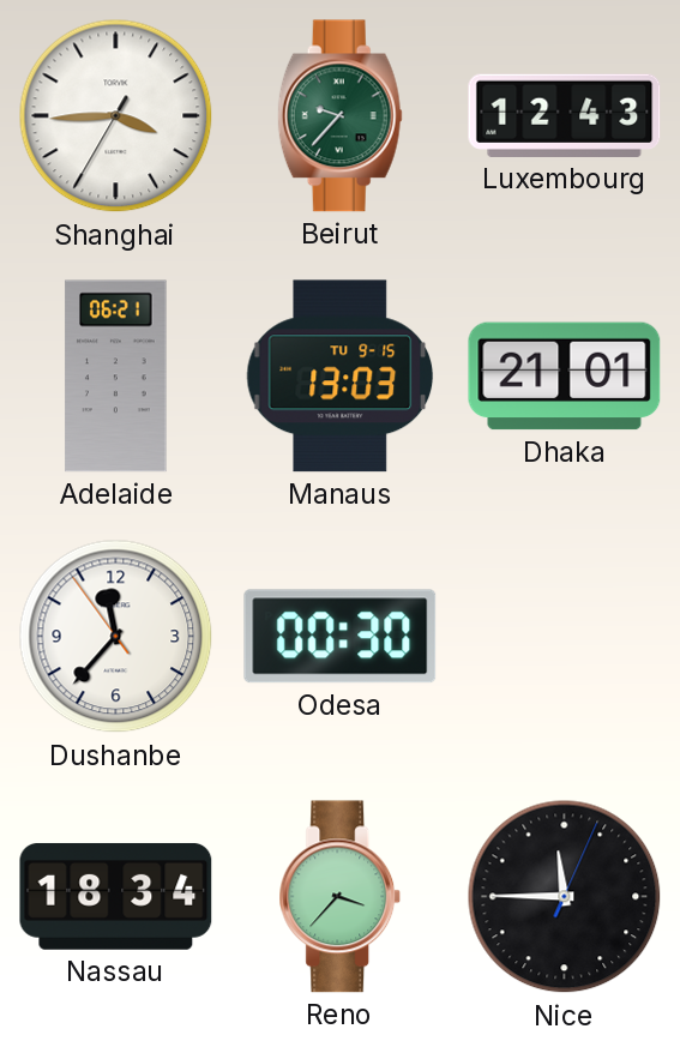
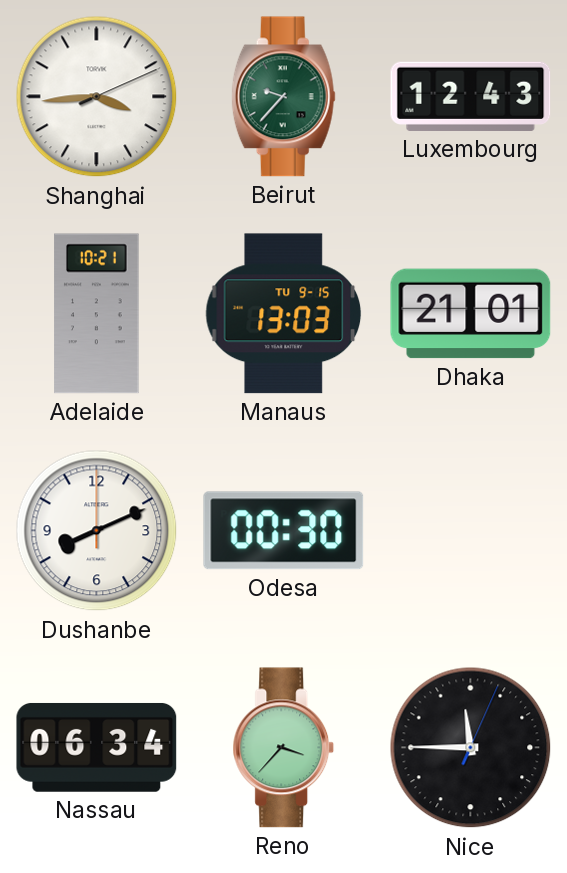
Shanghai: 3:44:35 -> 3:44:11
Adelaide: 06:21 -> 10:21
Dushanbe: 11:36 -> 8:11
Nassau: 18:34 -> 06:34
